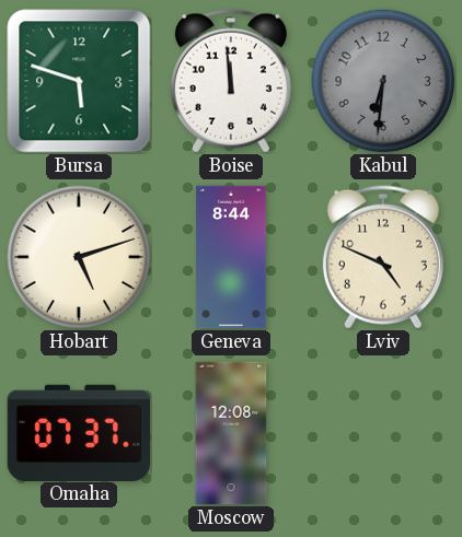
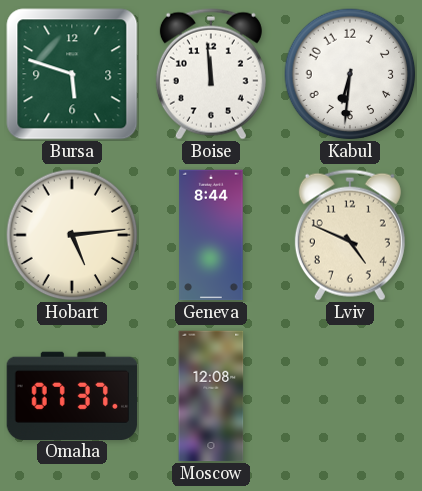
Kabul dial: grey -> white
Hobart: 5:12 -> 5:14
